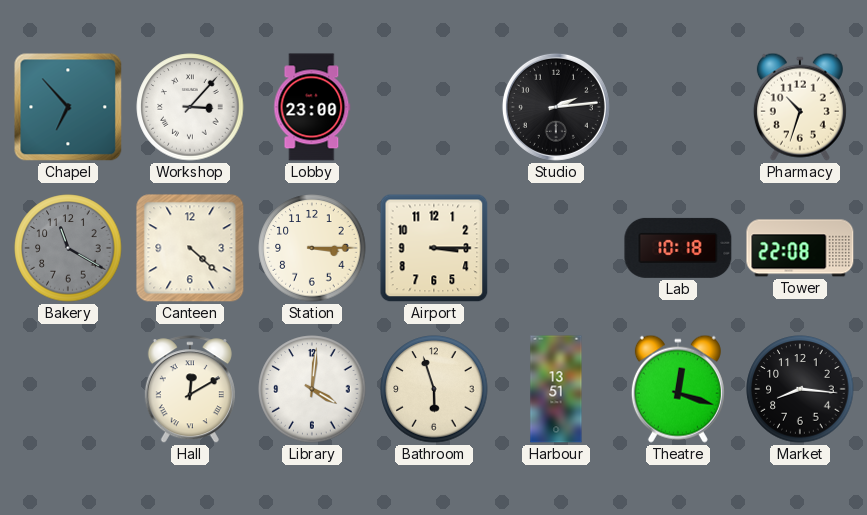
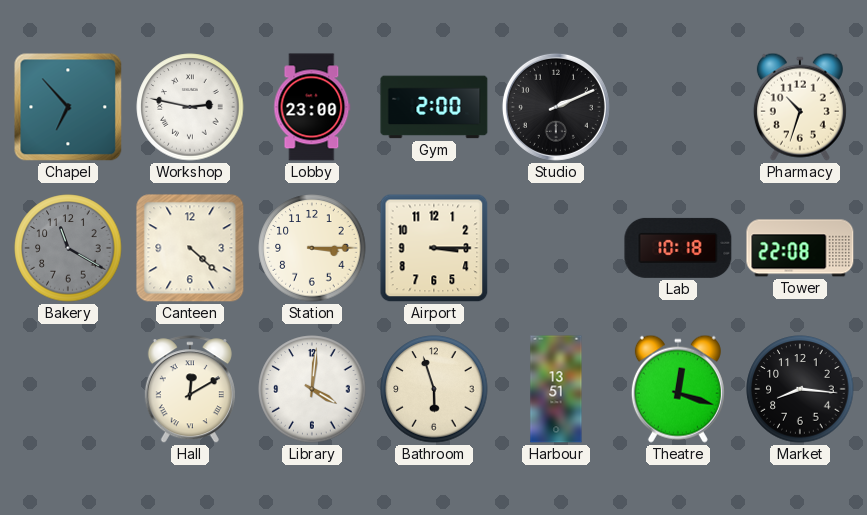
Workshop: 3:07 -> 2:47
Gym: none -> 2:00
Studio: 2:14 -> 2:11
